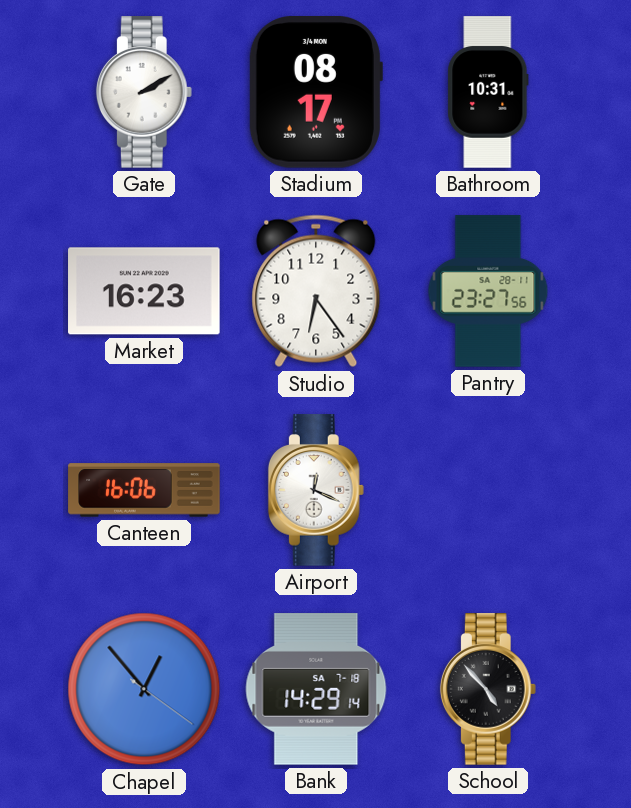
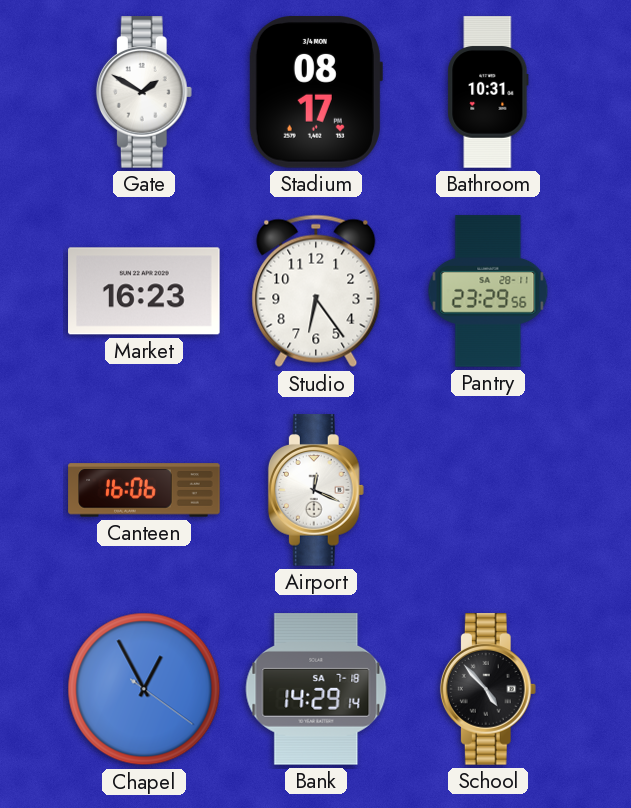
Gate: 2:10 -> 1:50
Pantry: 23:27 -> 23:29
Chapel: 12:53 -> 12:55
